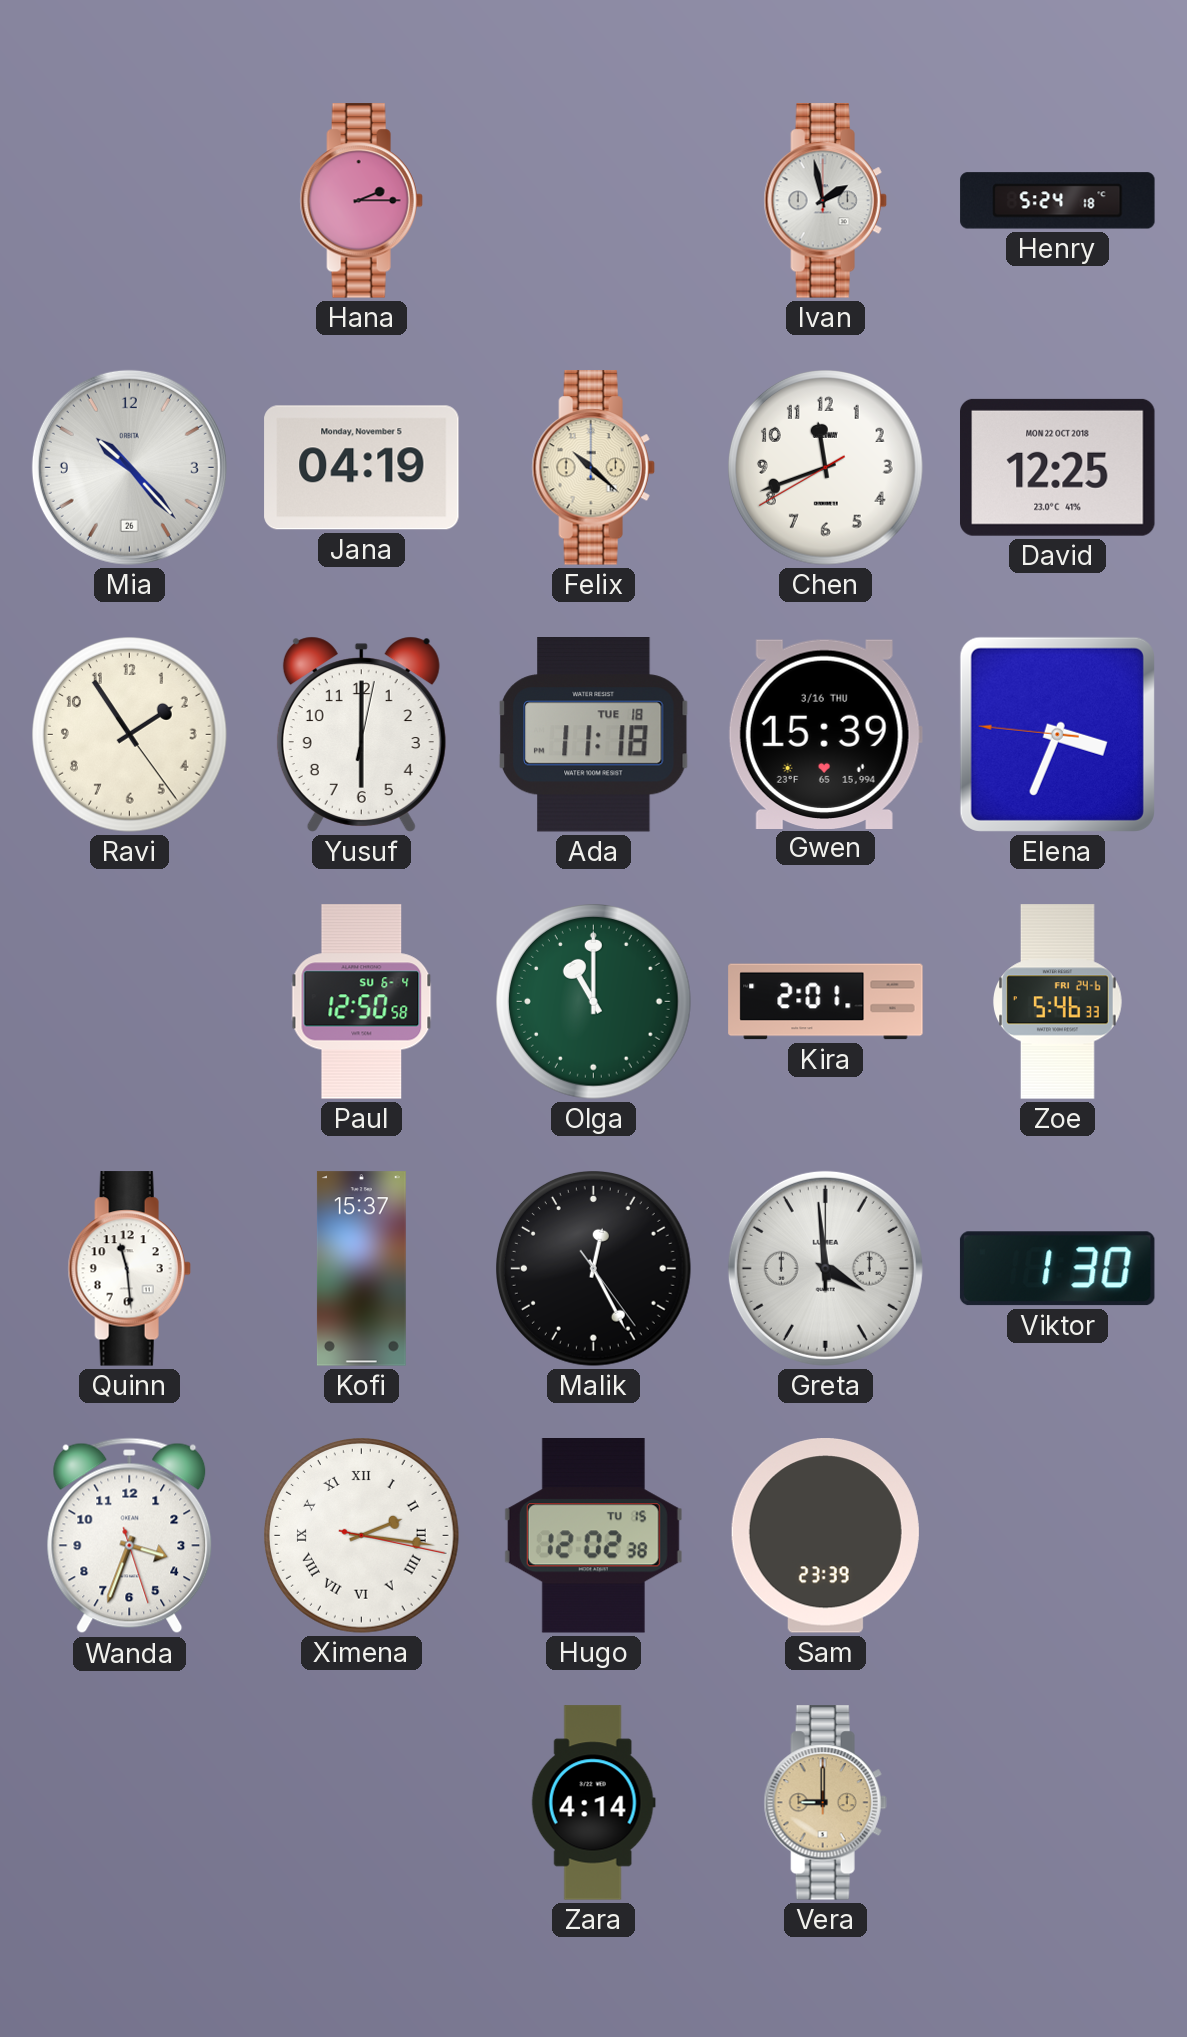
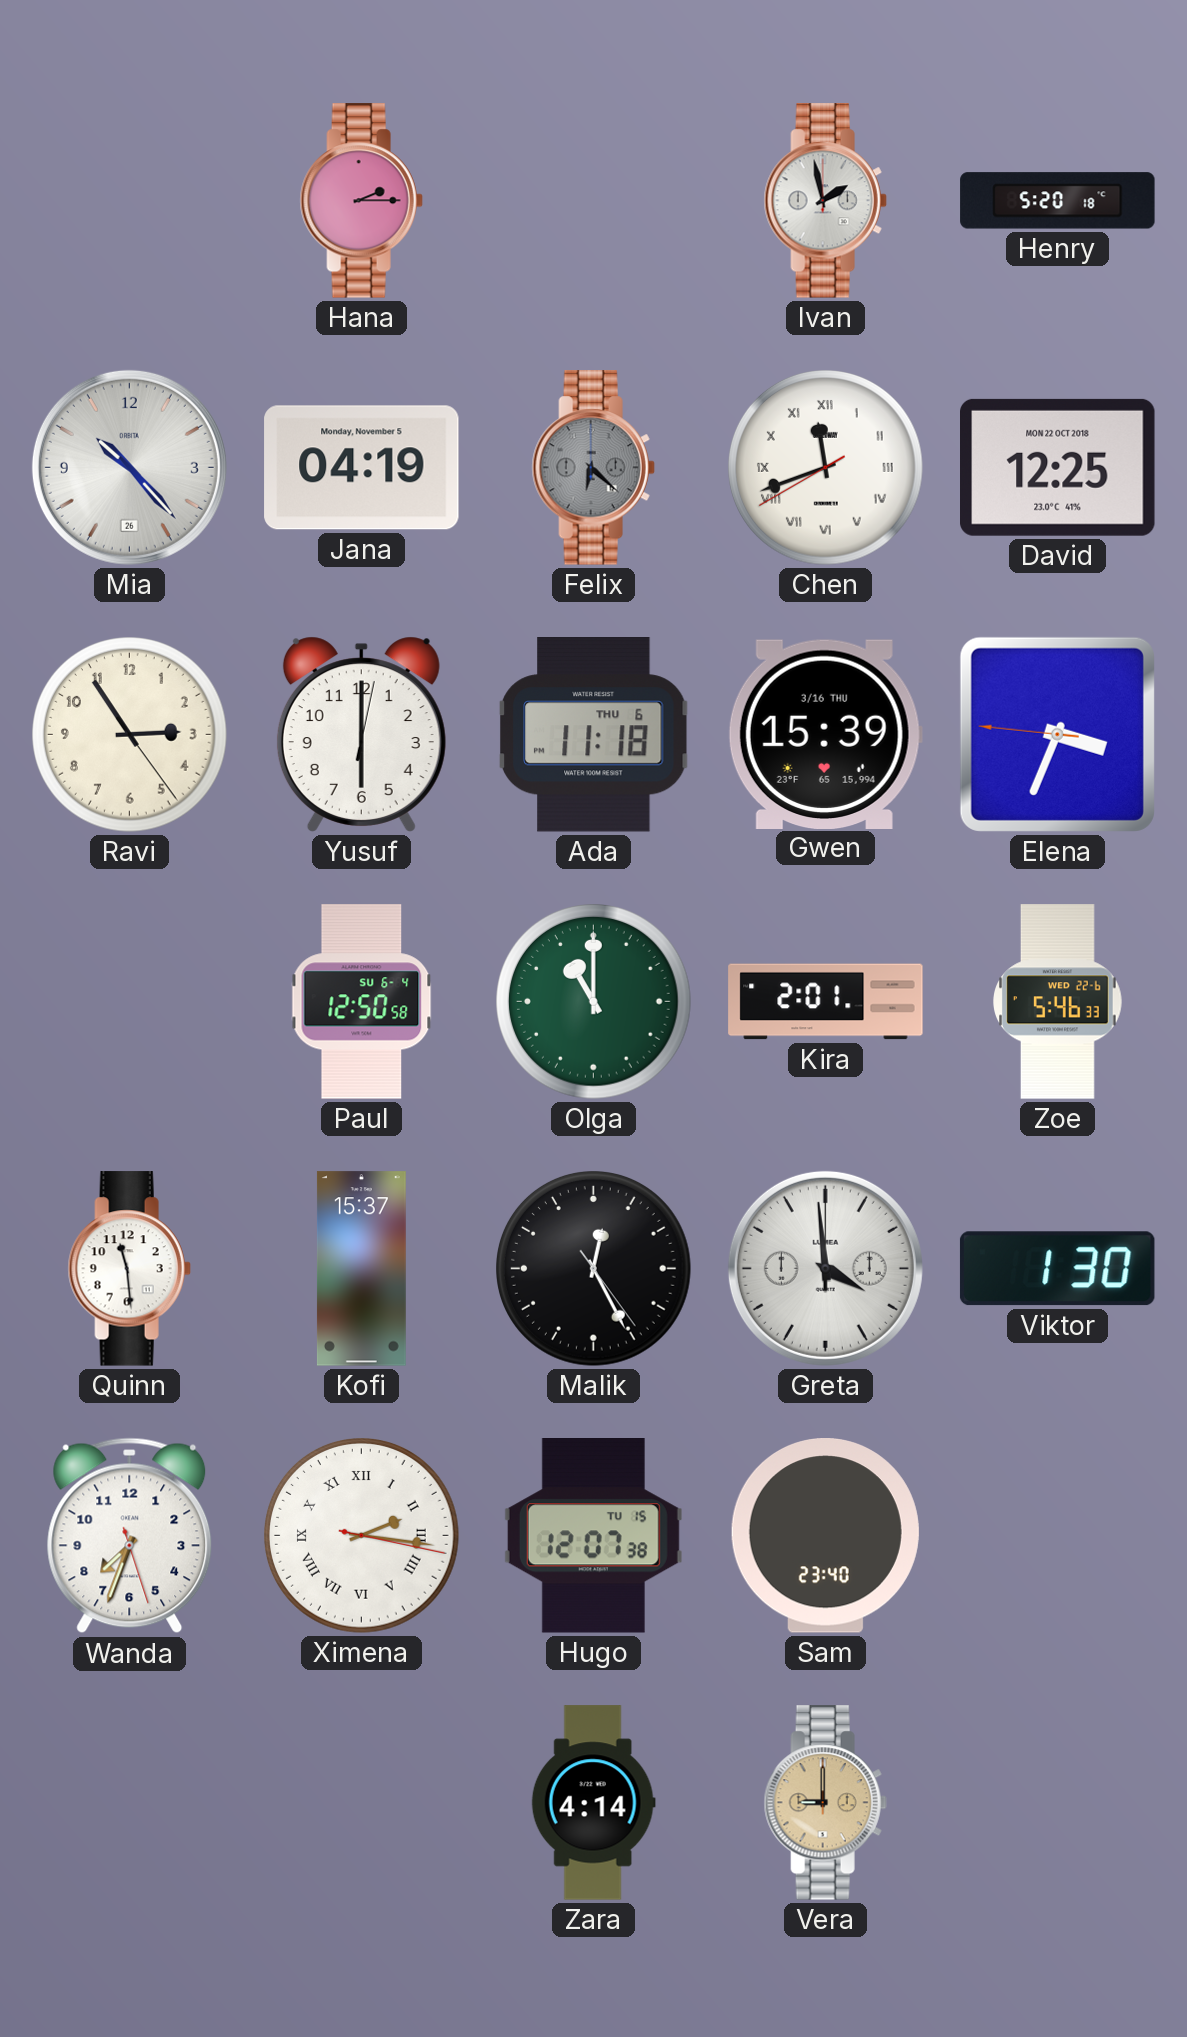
Henry: 5:24 -> 5:20
Felix: 10:22 -> 6:22
Felix dial: cream -> grey
Chen numerals: Arabic -> Roman
Ravi: 1:54 -> 2:54
Ada date: TUE 18 -> THU 6
Zoe date: FRI 24-6 -> WED 22-6
Wanda: 3:33 -> 7:33
Hugo: 12:02 -> 12:07
Sam: 23:39 -> 23:40
